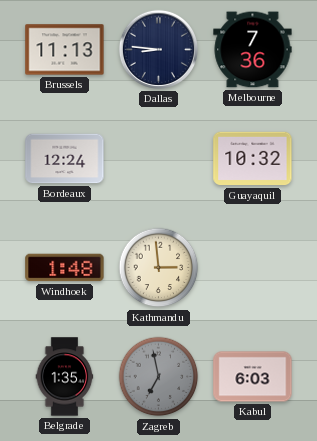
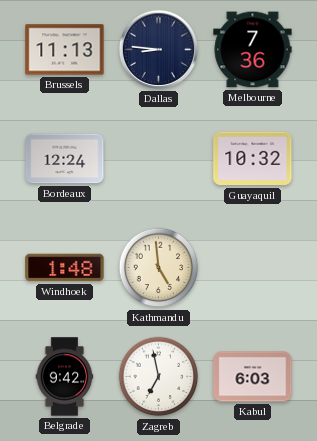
Kathmandu: 2:59 -> 4:59
Belgrade: 1:35 -> 9:42
Zagreb dial: grey -> white
